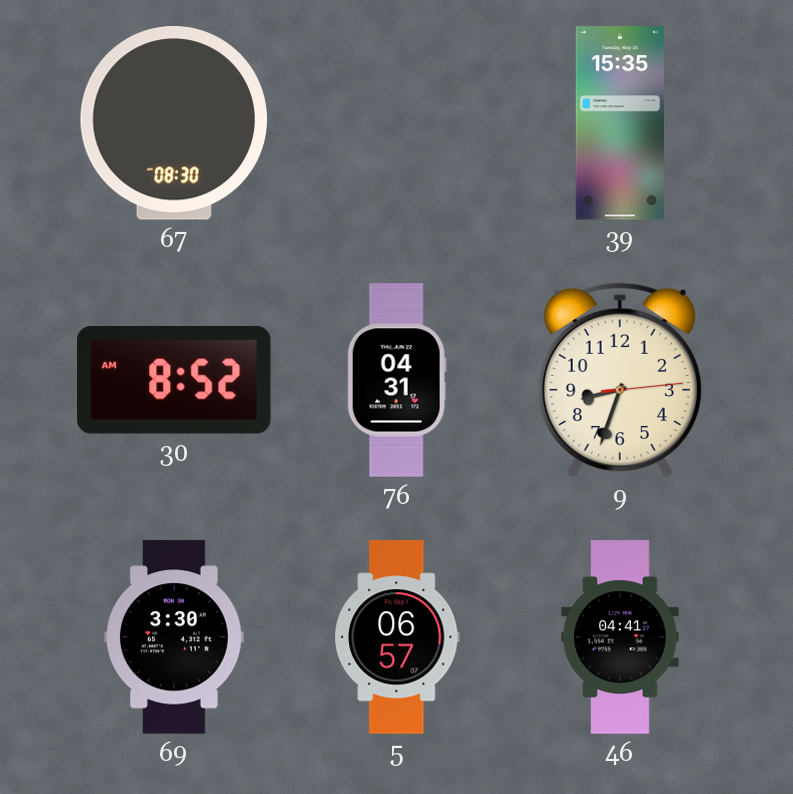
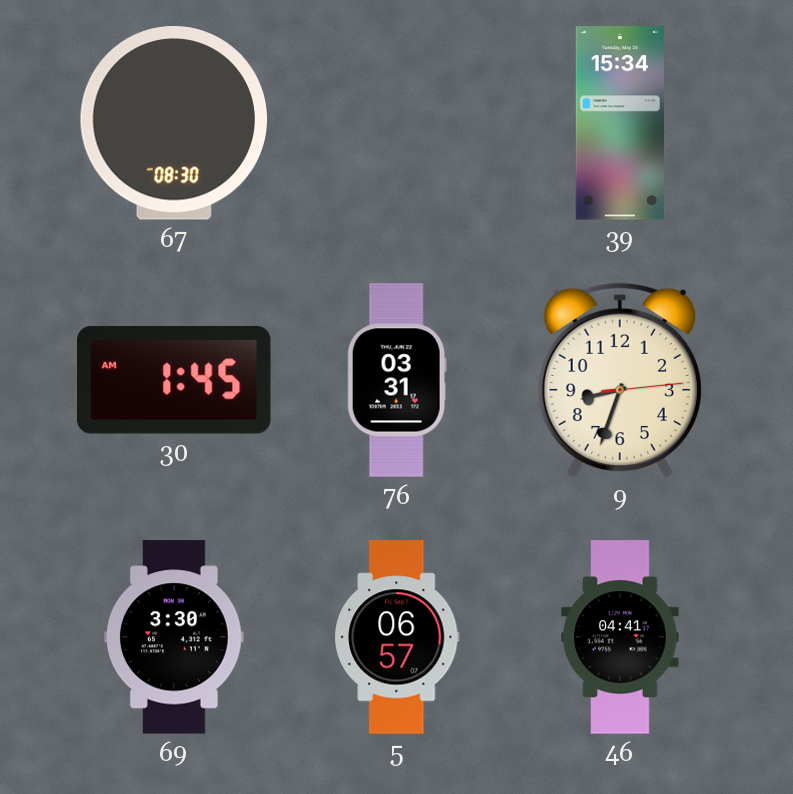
39: 15:35 -> 15:34
30: 8:52 -> 1:45
76: 04:31 -> 03:31
